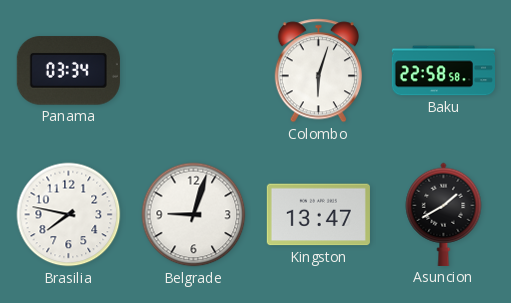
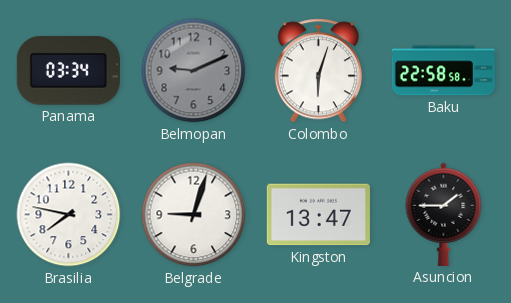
Belmopan: none -> 9:11
Asuncion: 1:40 -> 1:45
